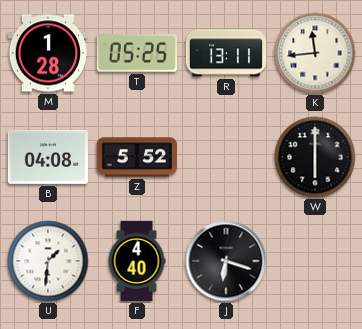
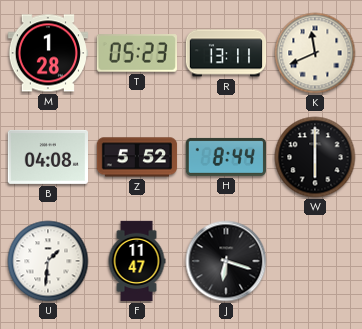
T: 05:25 -> 05:23
K: 11:44 -> 11:41
H: none -> 8:44
F: 4:40 -> 11:47
